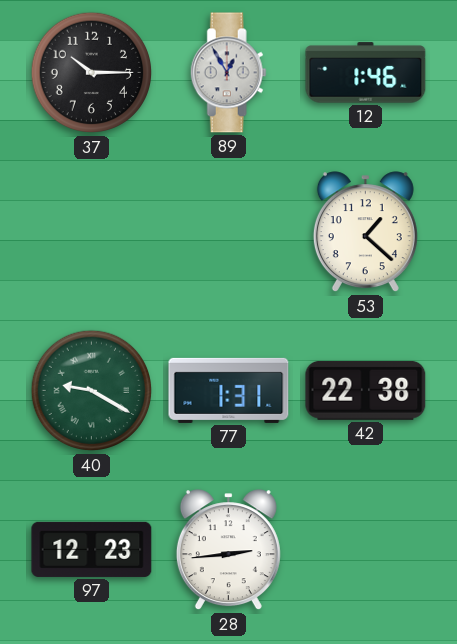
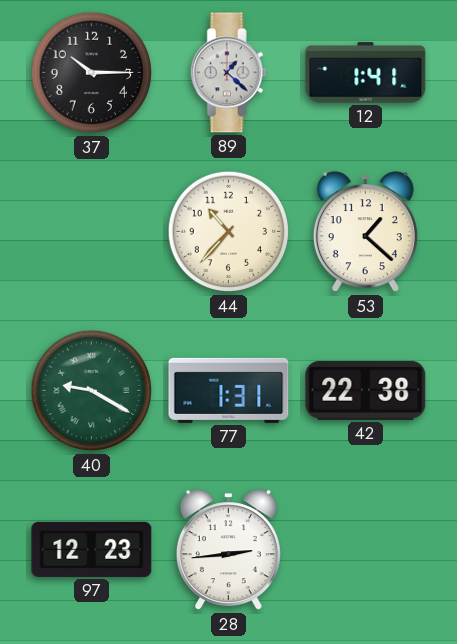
89: 12:55 -> 1:22
12: 1:46 -> 1:41
44: none -> 10:37
